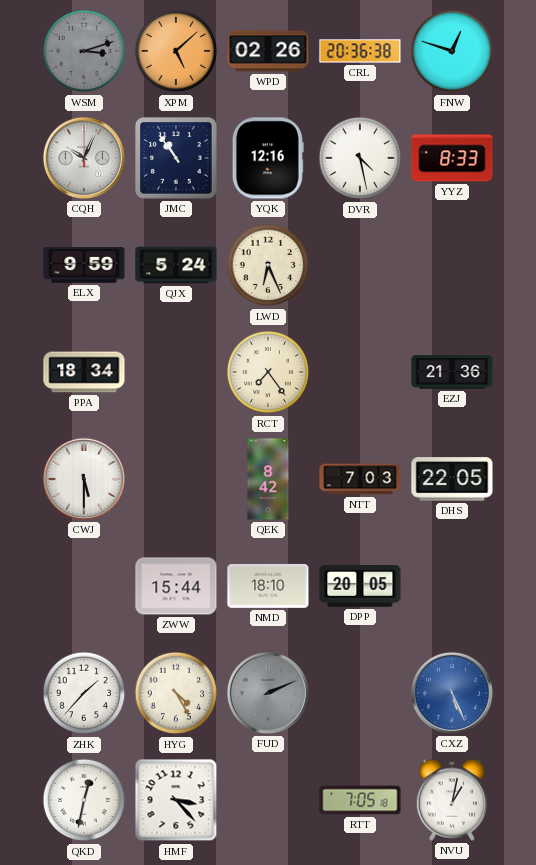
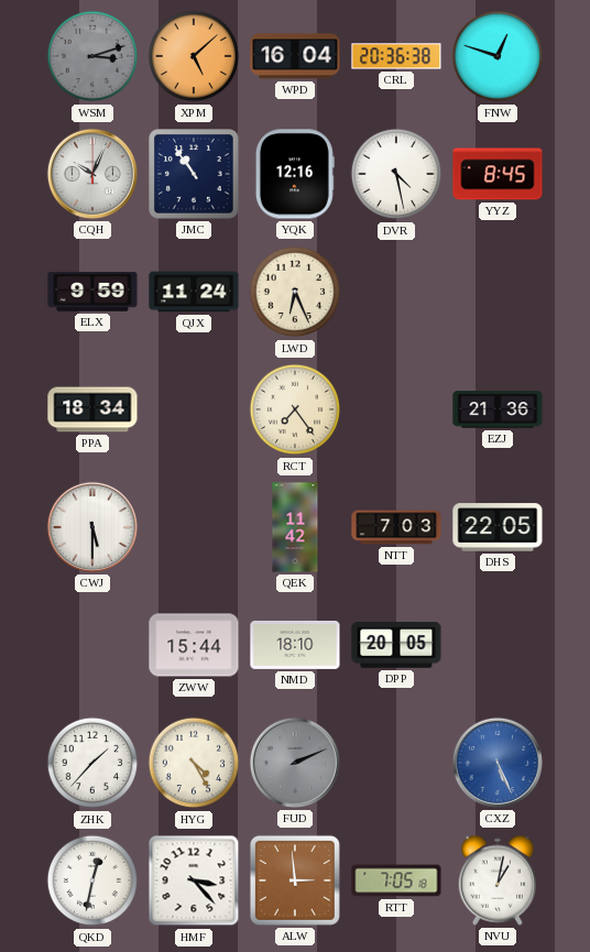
WPD: 02:26 -> 16:04
YYZ: 8:33 -> 8:45
QJX: 5:24 -> 11:24
QEK: 8:42 -> 11:42
ALW: none -> 2:59
